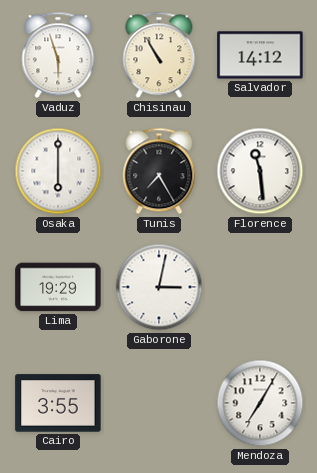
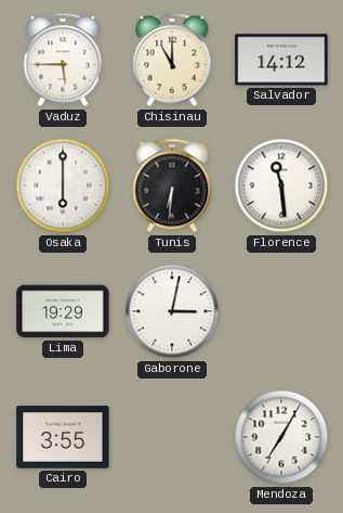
Vaduz: 5:57 -> 5:45
Chisinau: 10:55 -> 11:00
Tunis: 7:25 -> 6:31
